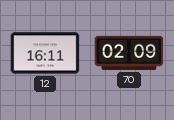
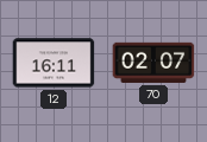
70: 02:09 -> 02:07
